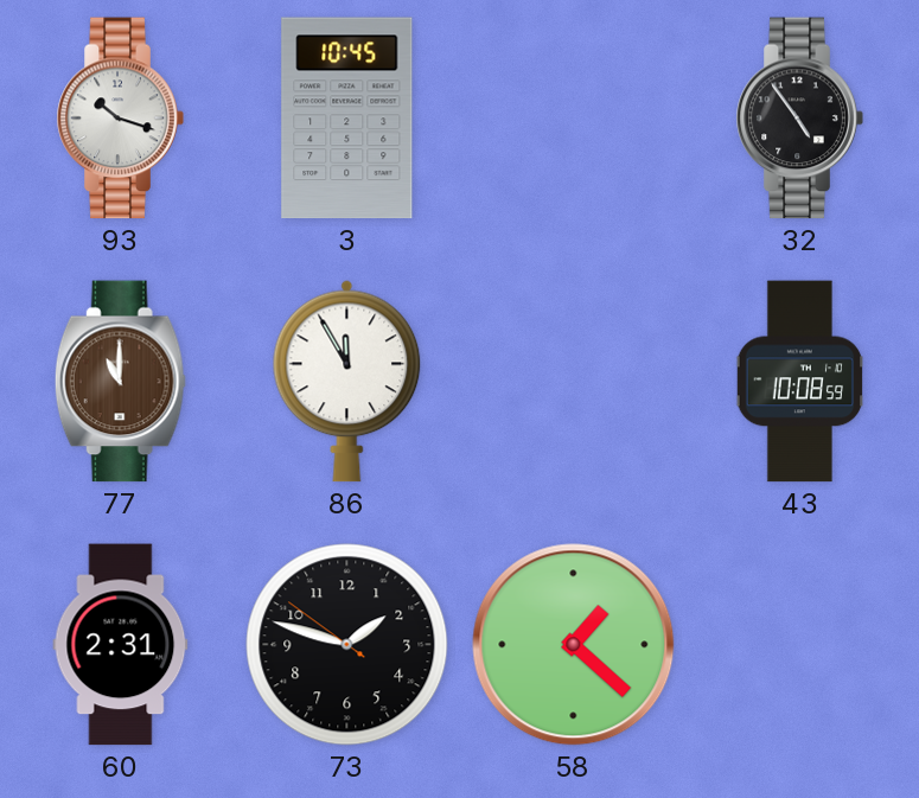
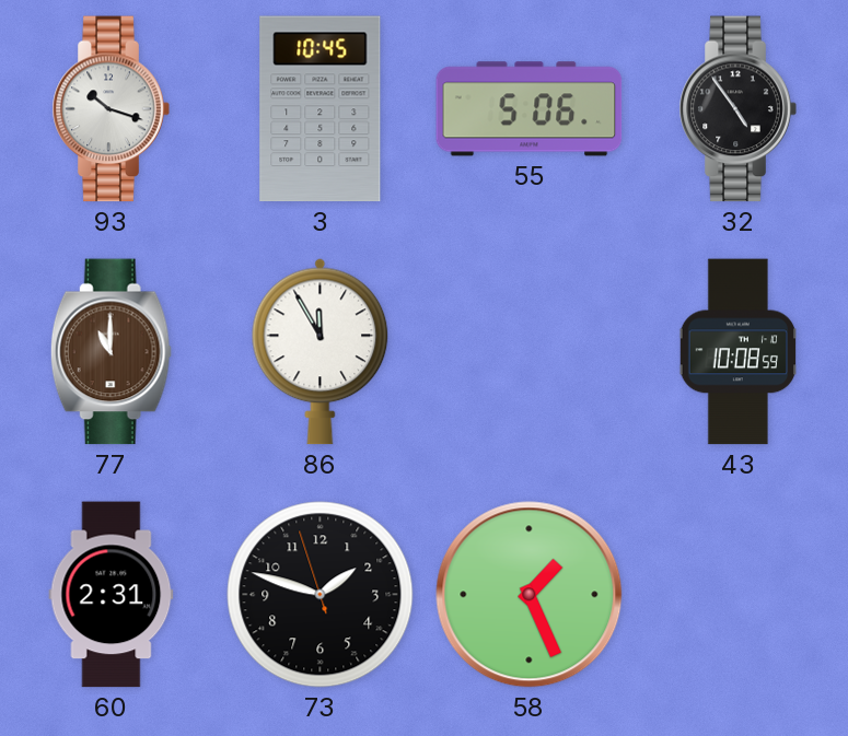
55: none -> 5:06
73: 1:47:51 -> 1:47:57
58: 1:22 -> 1:26
